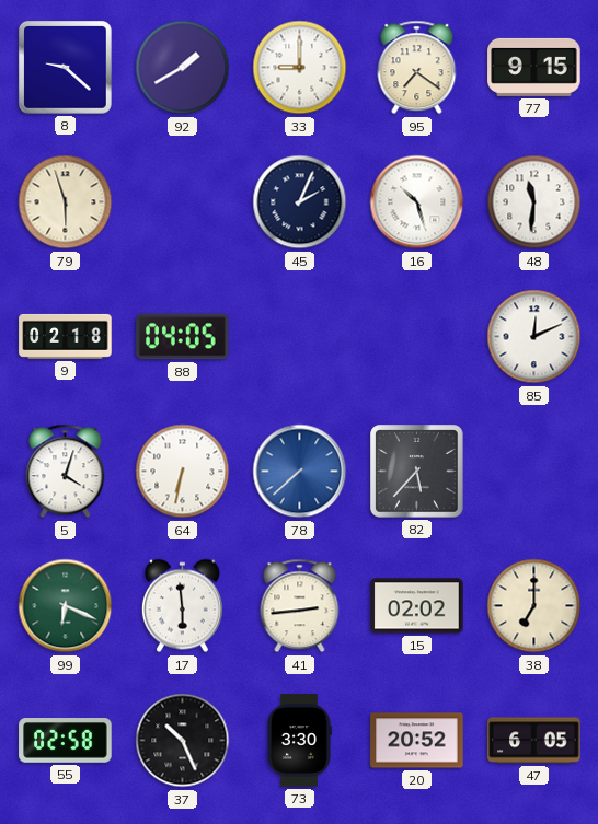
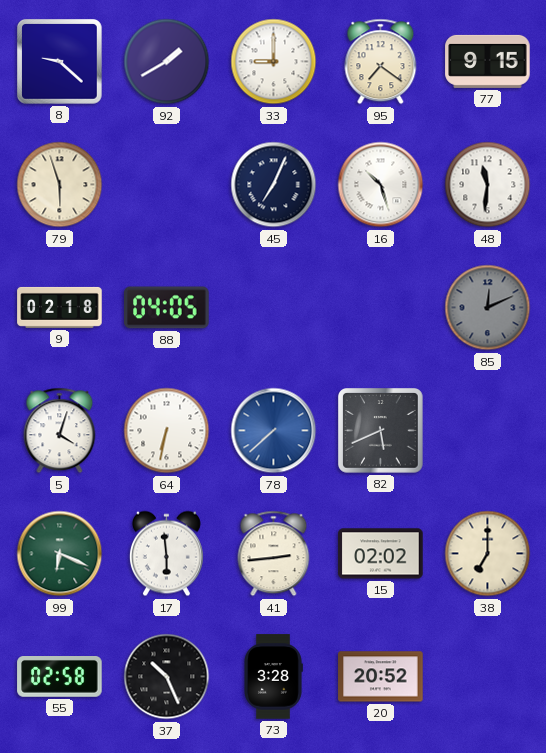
45: 2:04 -> 7:04
85 dial: white -> grey
82: 5:37 -> 5:41
73: 3:30 -> 3:28
47: 6:05 -> none
